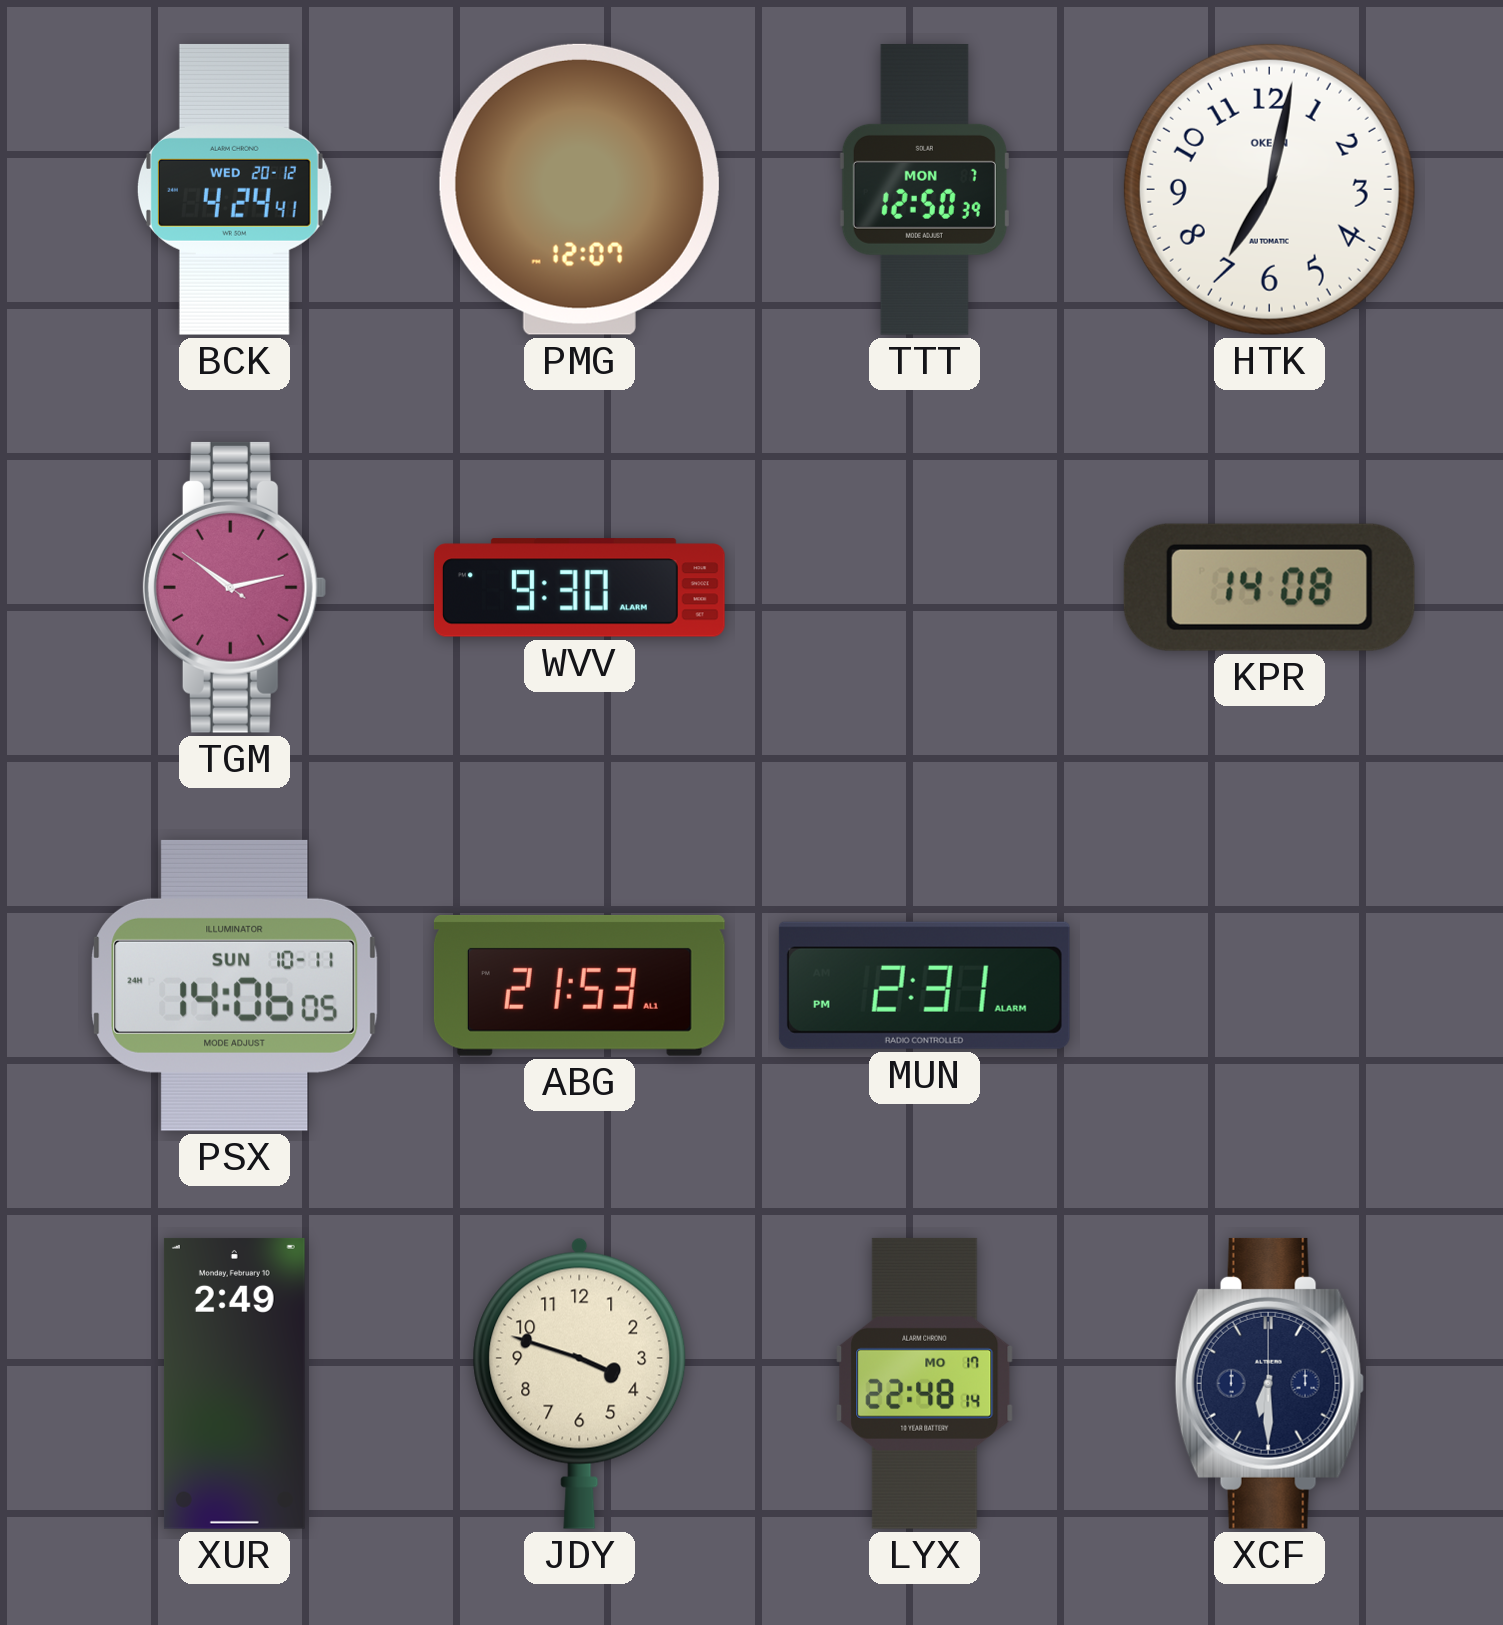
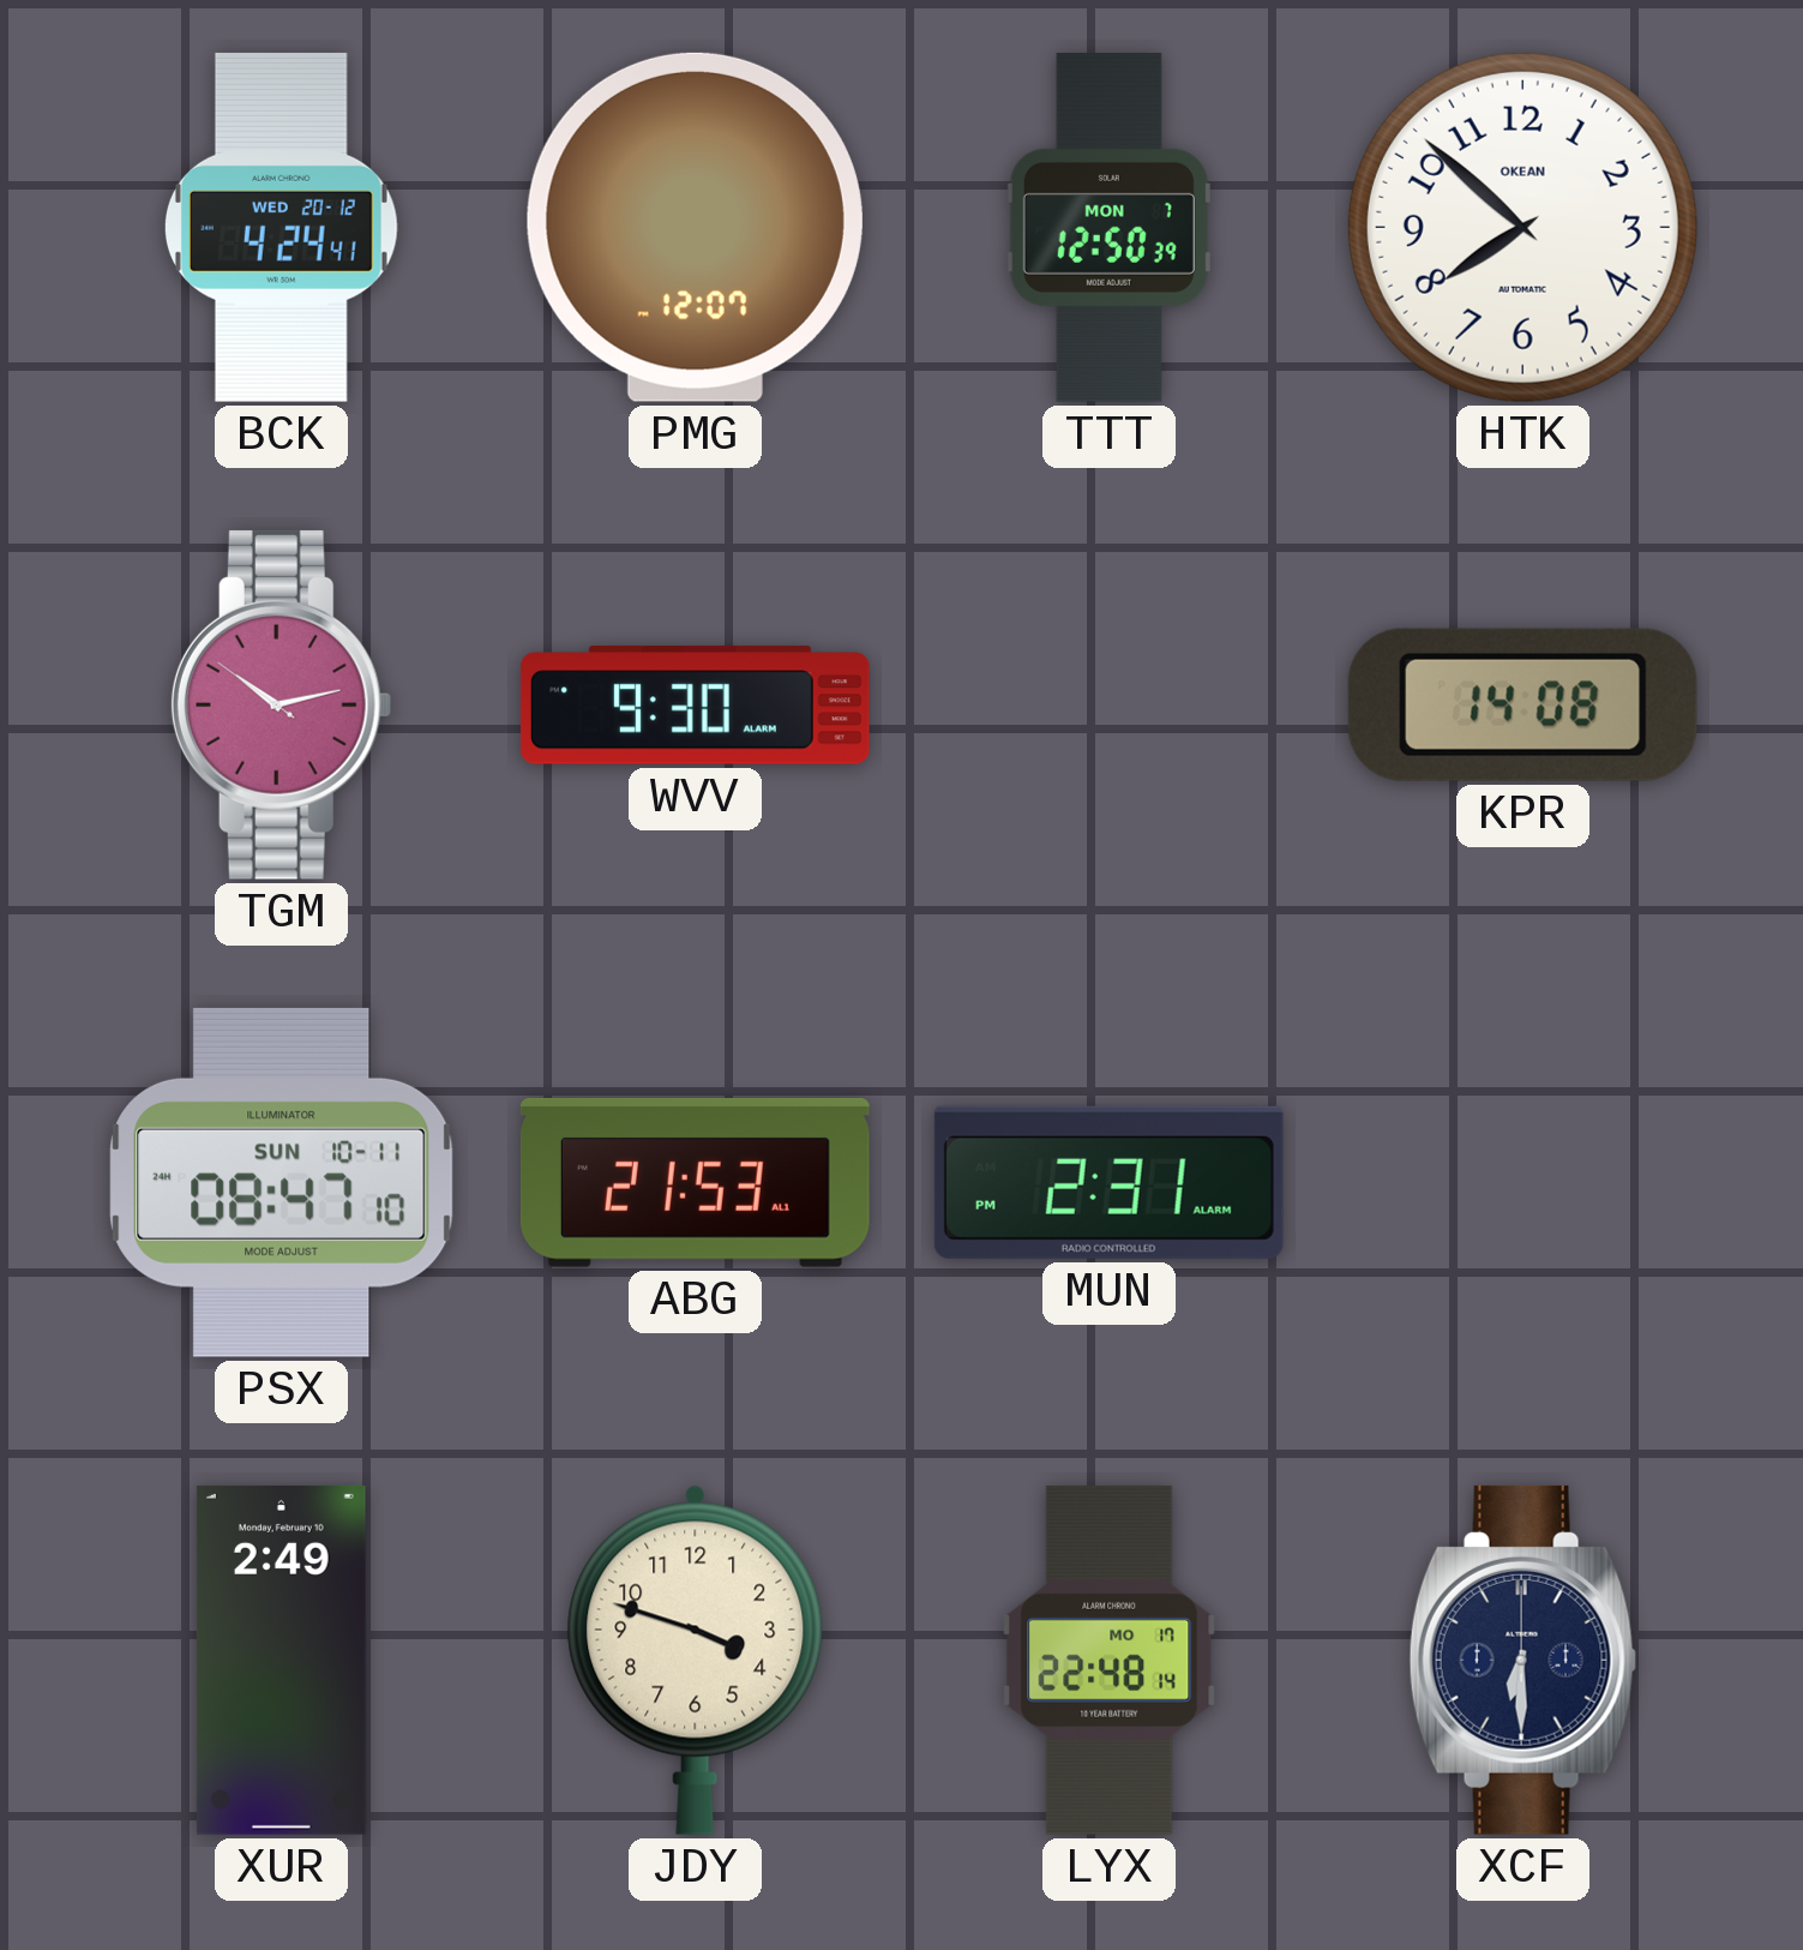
HTK: 7:02 -> 7:52
PSX: 14:06 -> 08:47
